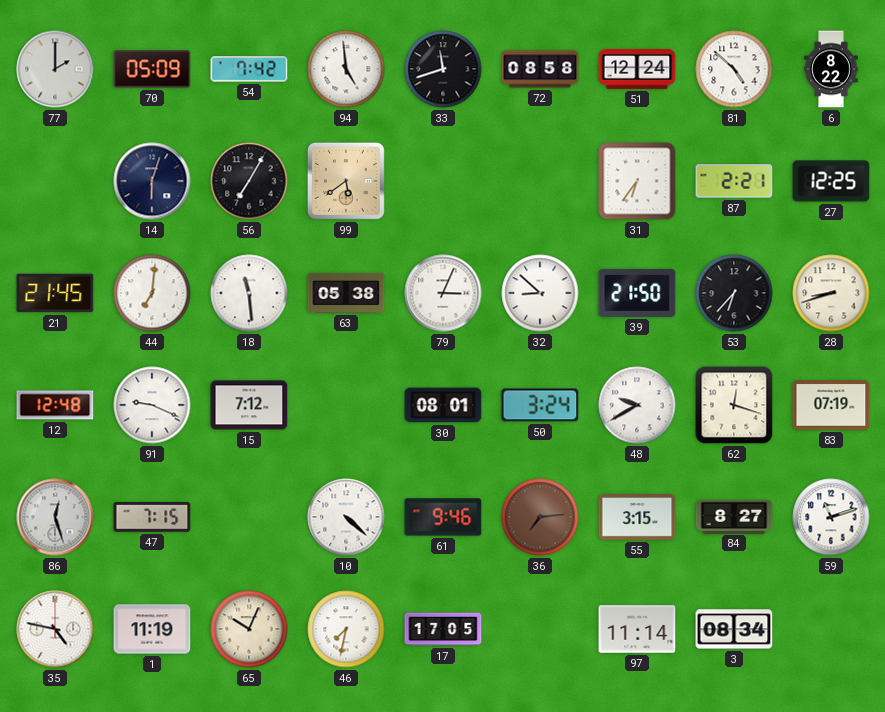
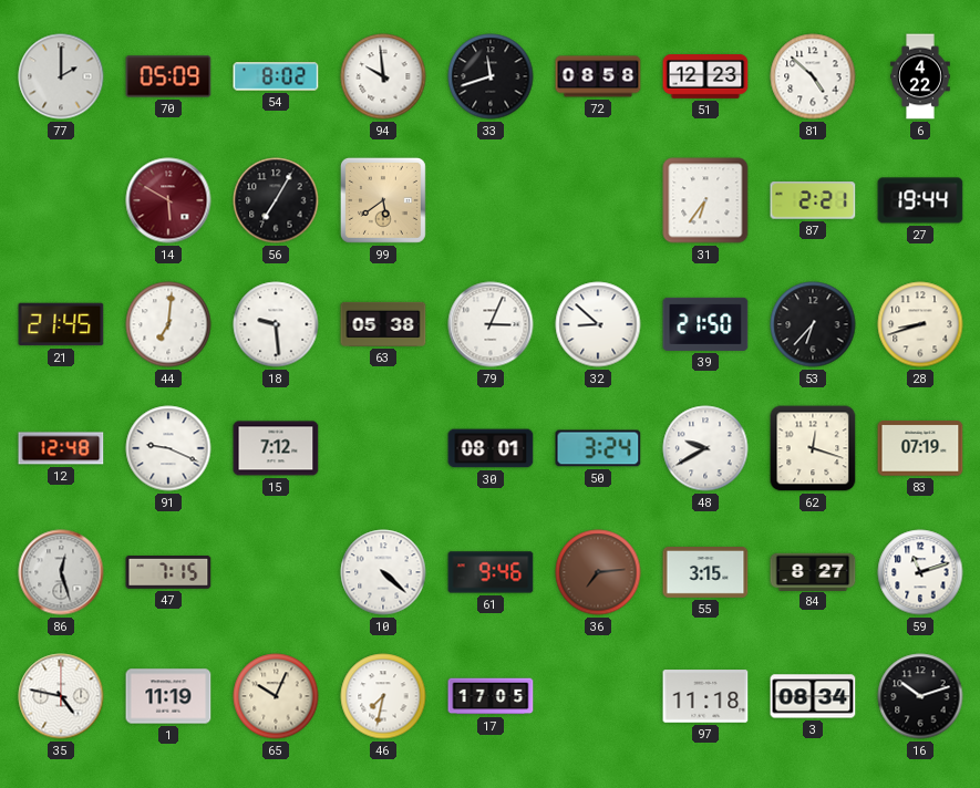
54: 7:42 -> 8:02
94: 4:59 -> 9:59
51: 12:24 -> 12:23
6: 8:22 -> 4:22
14: 6:03 -> 5:50
14 dial: navy -> burgundy
27: 12:25 -> 19:44
18: 11:29 -> 9:29
97: 11:14 -> 11:18
16: none -> 10:12
